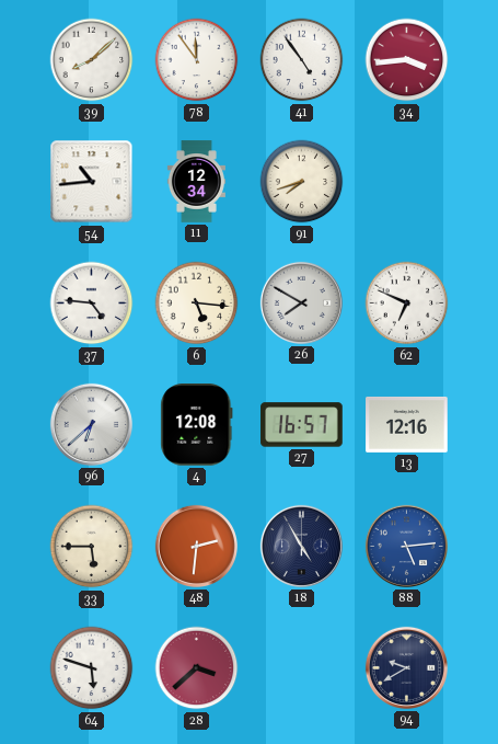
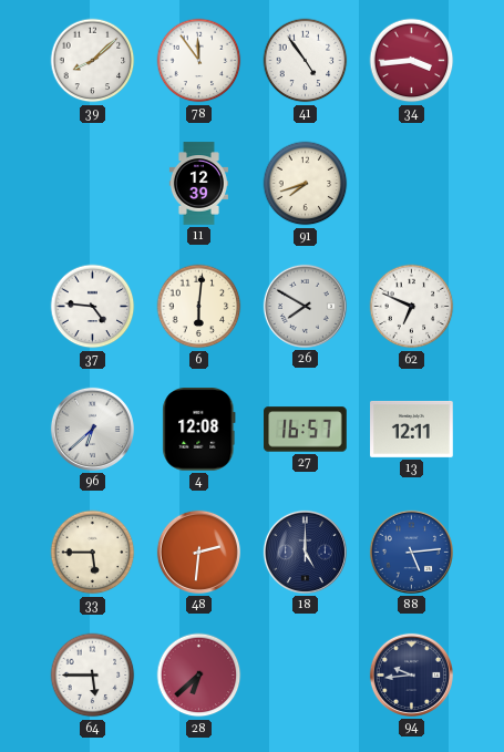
54: 10:44 -> none
11: 12:34 -> 12:39
6: 5:16 -> 6:01
13: 12:16 -> 12:11
18: 4:55 -> 5:00
64: 5:48 -> 5:45
28: 3:38 -> 6:38
94: 9:40 -> 9:44
